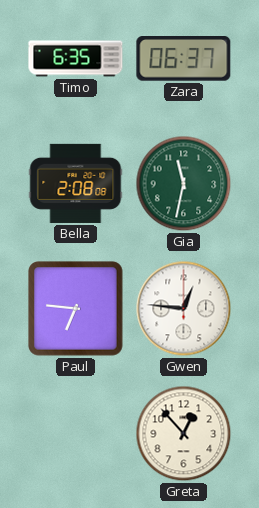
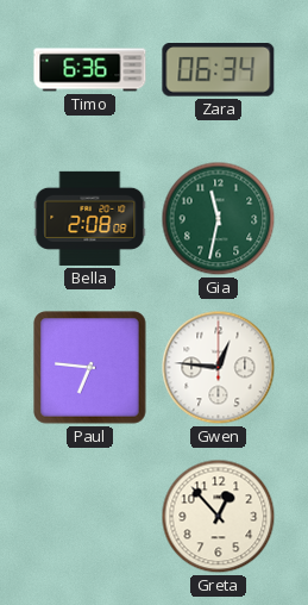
Timo: 6:35 -> 6:36
Zara: 06:37 -> 06:34
